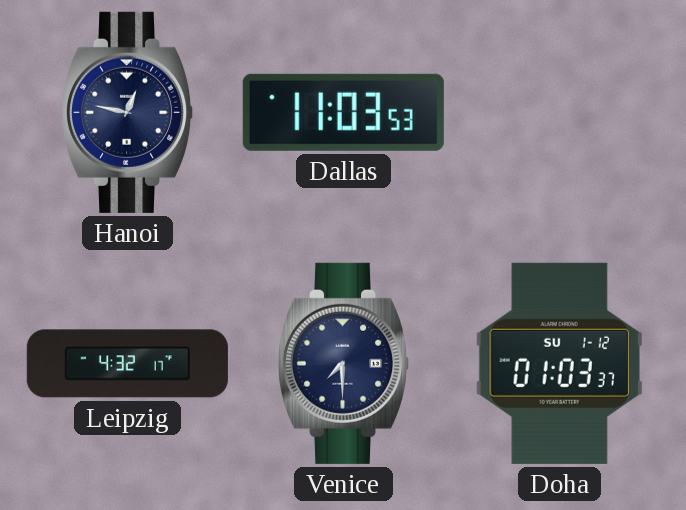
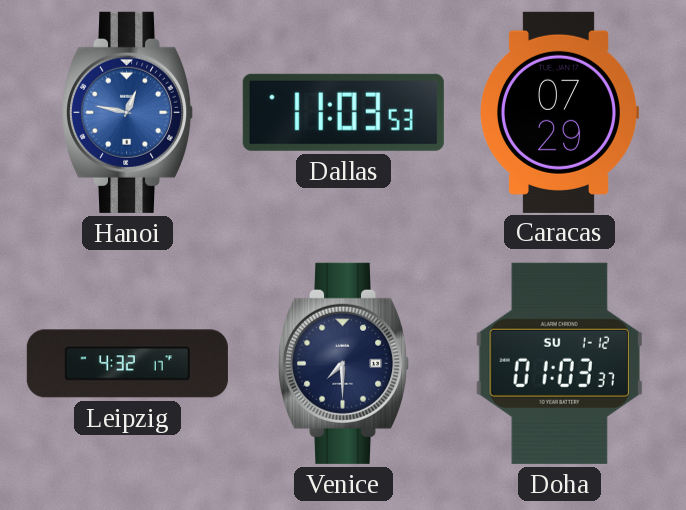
Hanoi dial: navy -> blue
Caracas: none -> 07:29
